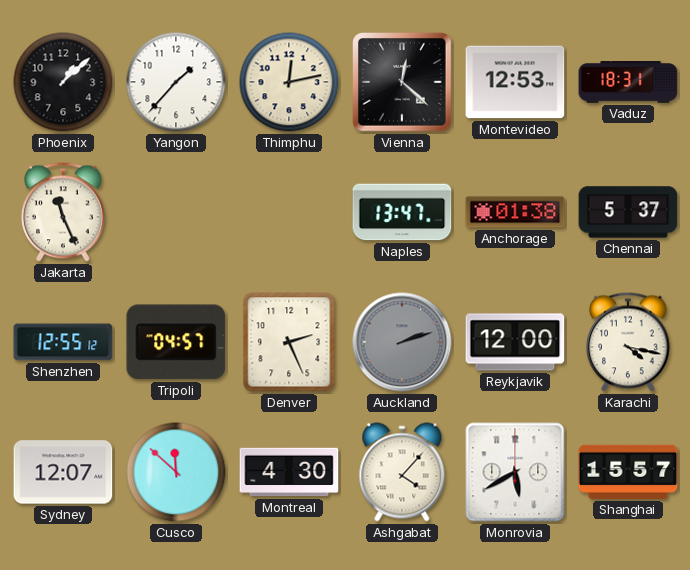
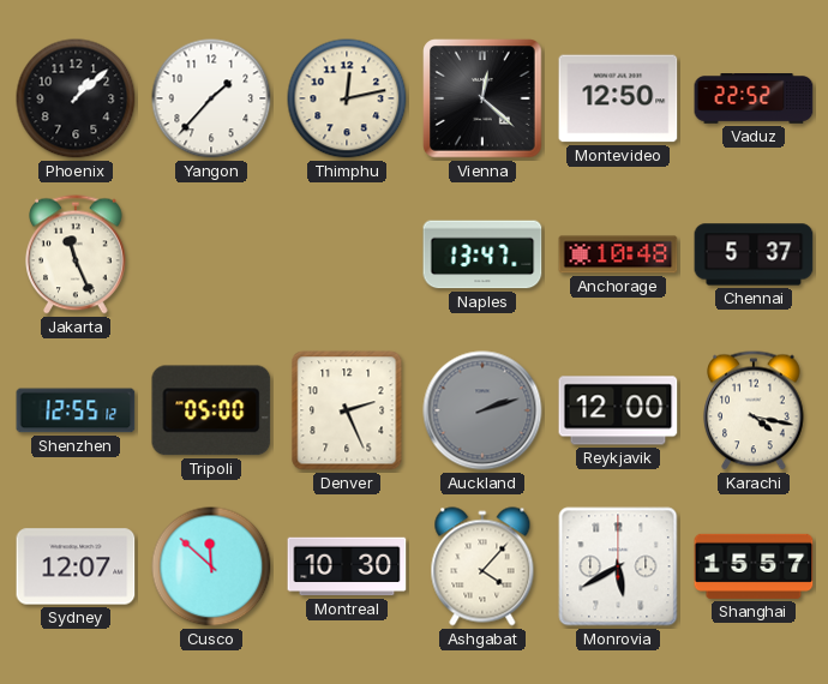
Montevideo: 12:53 -> 12:50
Vaduz: 18:31 -> 22:52
Anchorage: 01:38 -> 10:48
Tripoli: 04:57 -> 05:00
Montreal: 4:30 -> 10:30
